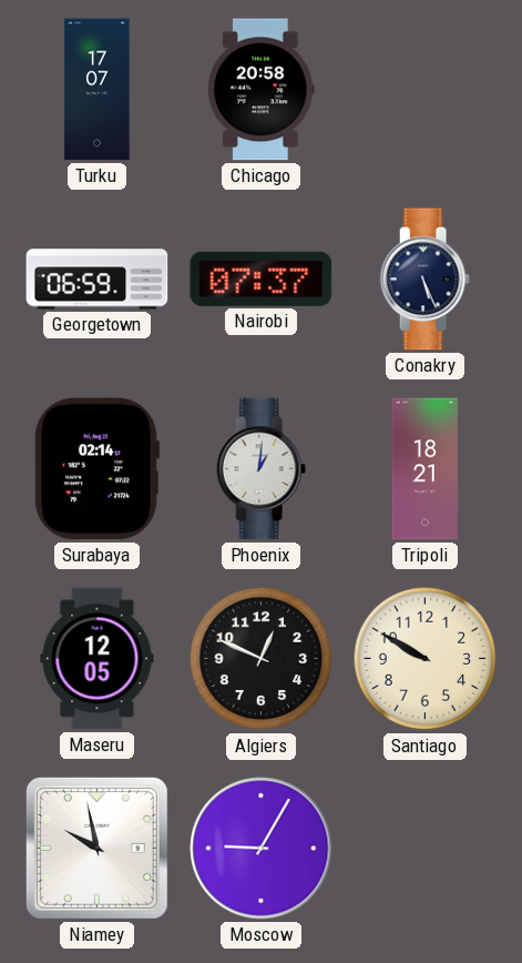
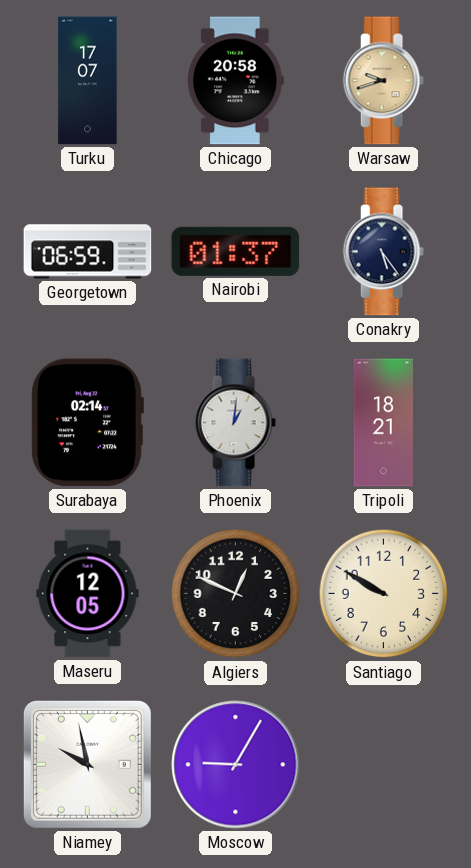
Warsaw: none -> 9:42
Nairobi: 07:37 -> 01:37
Conakry: 5:26 -> 5:24
